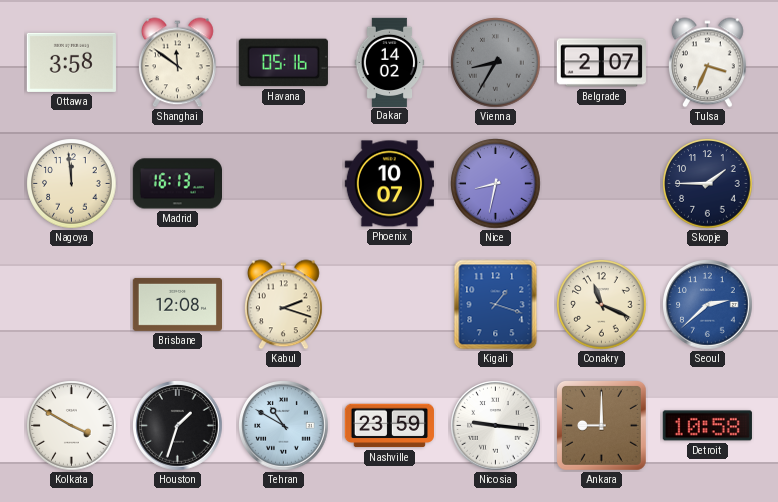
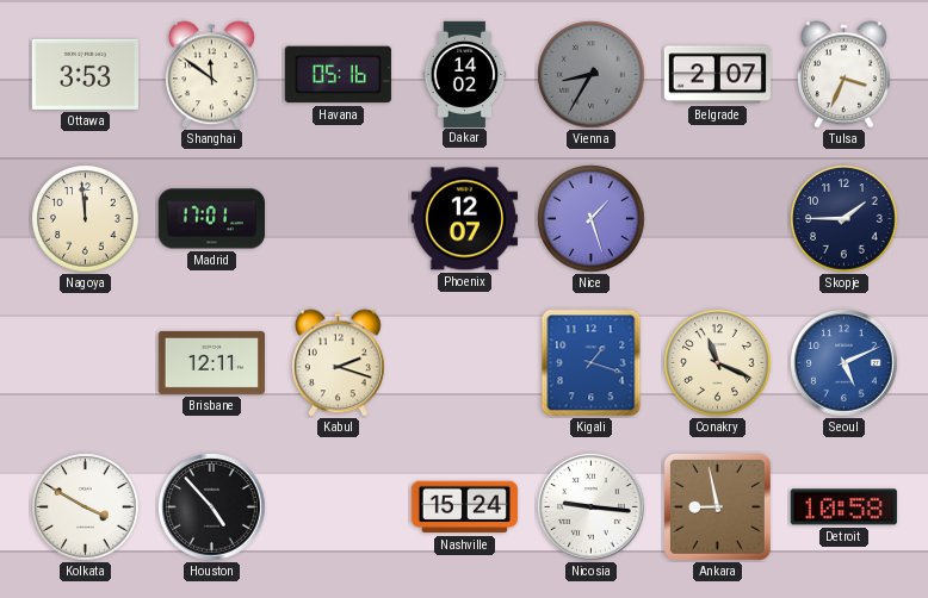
Ottawa: 3:58 -> 3:53
Madrid: 16:13 -> 17:01
Phoenix: 10:07 -> 12:07
Nice: 8:32 -> 1:27
Brisbane: 12:08 -> 12:11
Seoul: 2:38 -> 5:11
Houston: 1:33 -> 4:53
Tehran: 10:50 -> none
Nashville: 23:59 -> 15:24
Ankara: 9:00 -> 8:58
